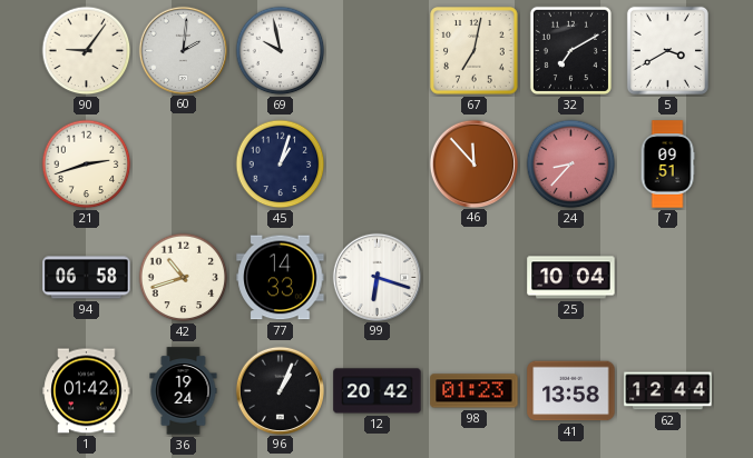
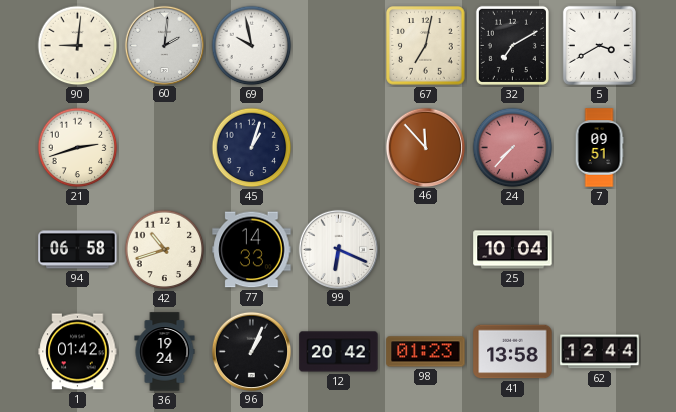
90: 9:06 -> 9:01
24: 8:37 -> 7:37
99: 6:18 -> 6:19
